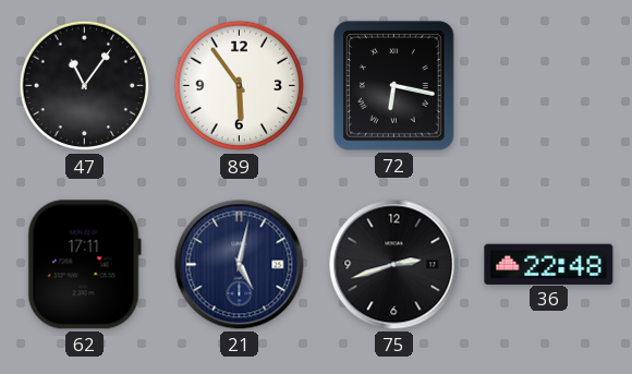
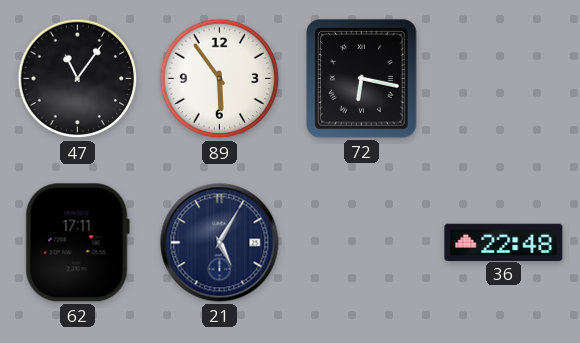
21: 5:02 -> 5:05
75: 2:42 -> none
